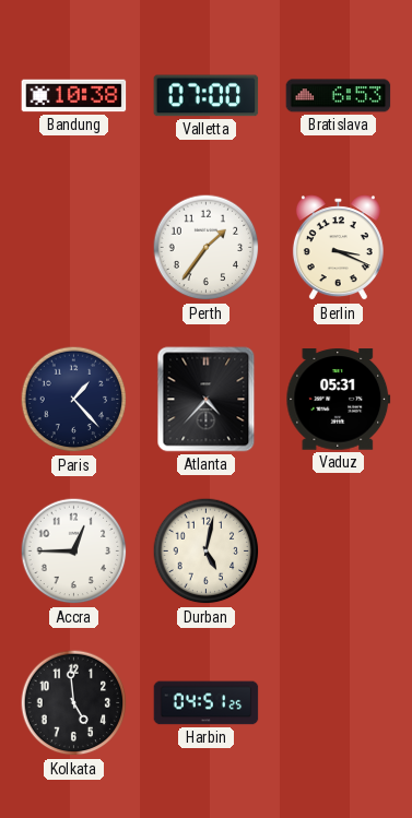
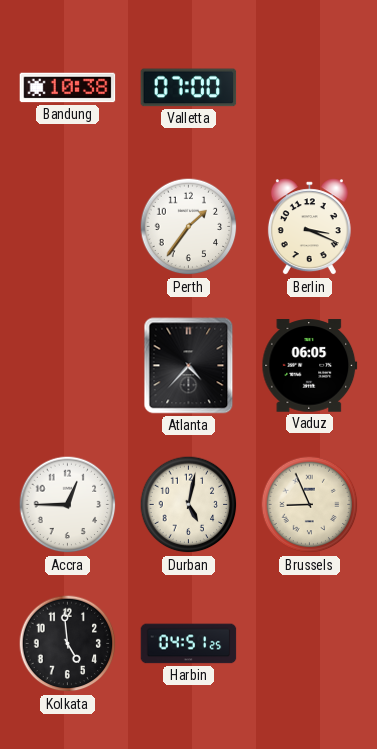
Bratislava: 6:53 -> none
Paris: 1:23 -> none
Vaduz: 05:31 -> 06:05
Brussels: none -> 8:56
